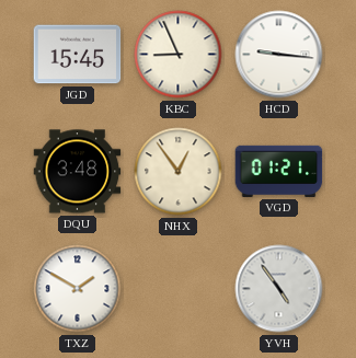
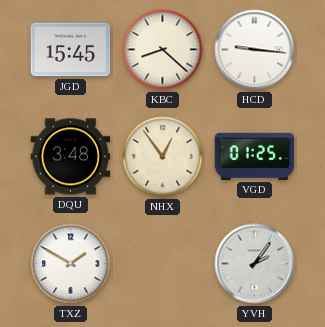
KBC: 8:56 -> 8:22
VGD: 01:21 -> 01:25
YVH: 4:54 -> 2:06
